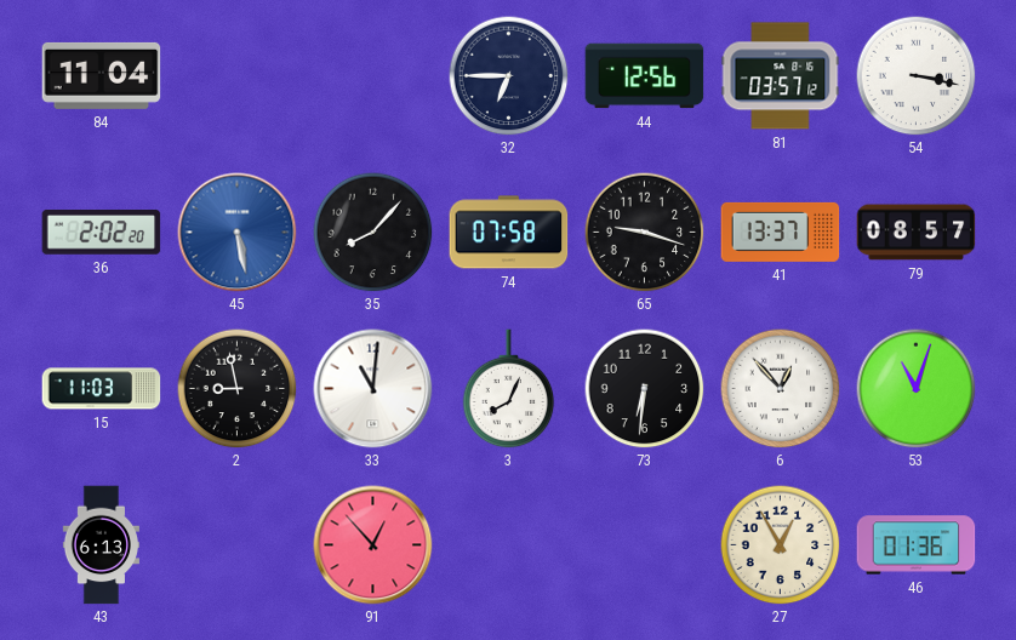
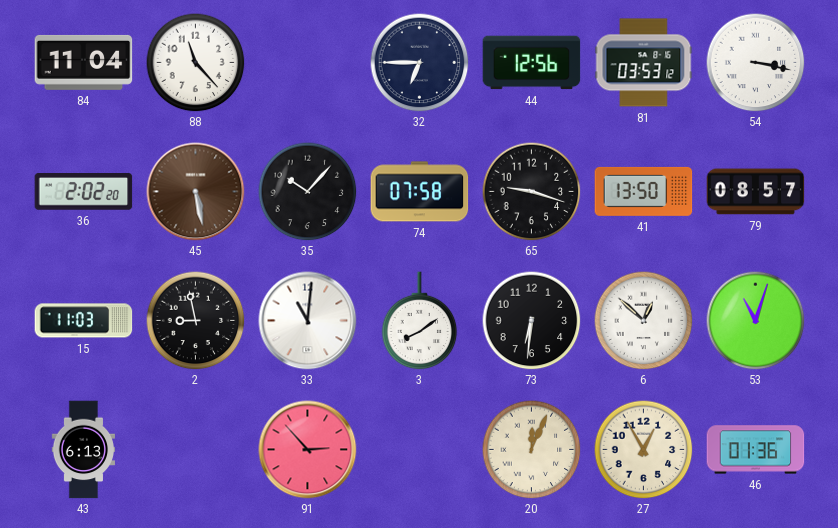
88: none -> 11:23
81: 03:57 -> 03:53
45 dial: blue -> brown
35: 8:07 -> 10:07
41: 13:37 -> 13:50
3: 8:04 -> 8:09
6: 12:53 -> 12:52
91: 12:53 -> 2:53
20: none -> 12:04
